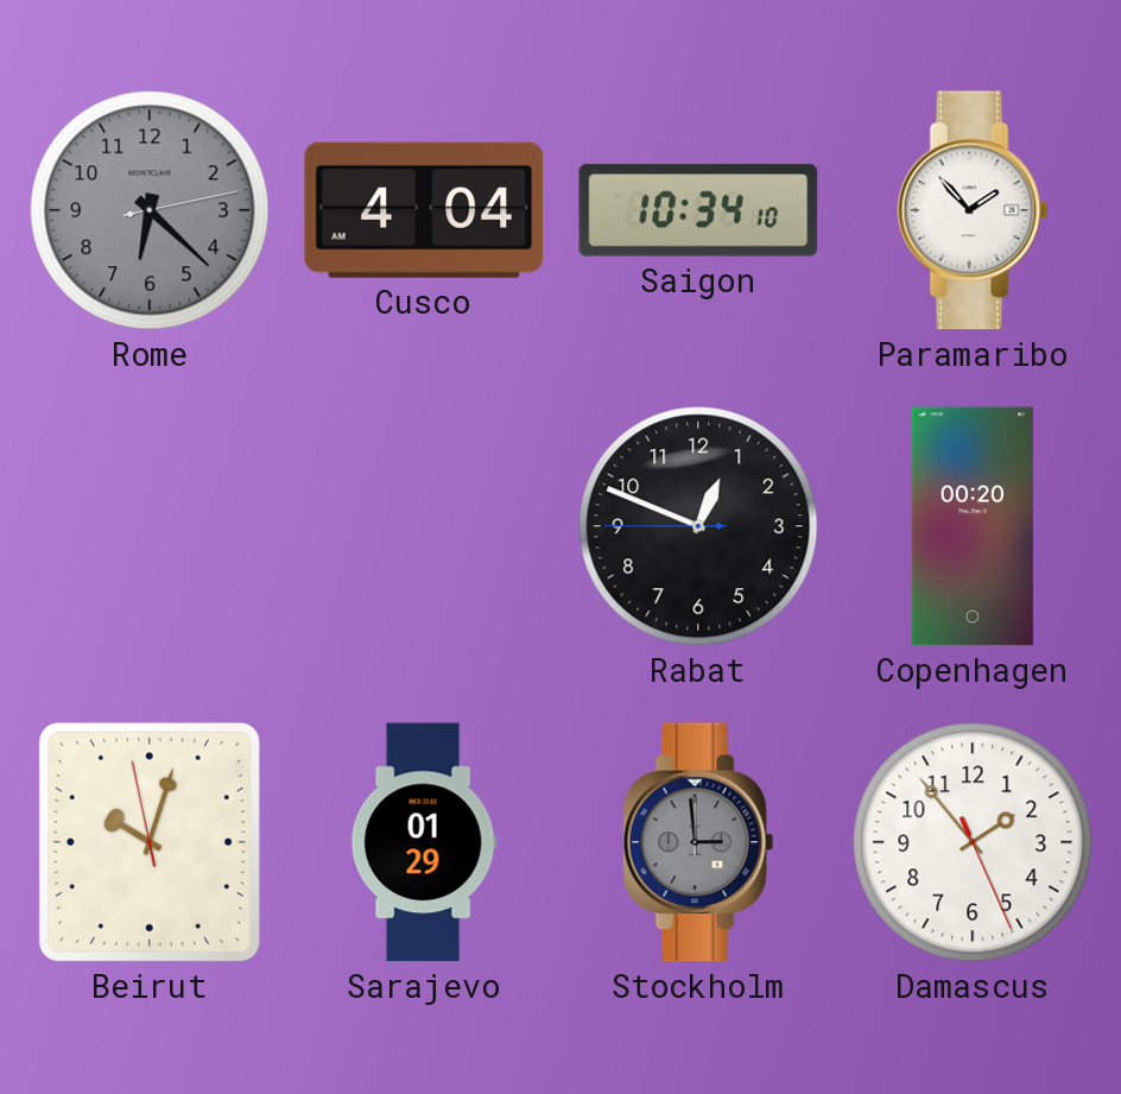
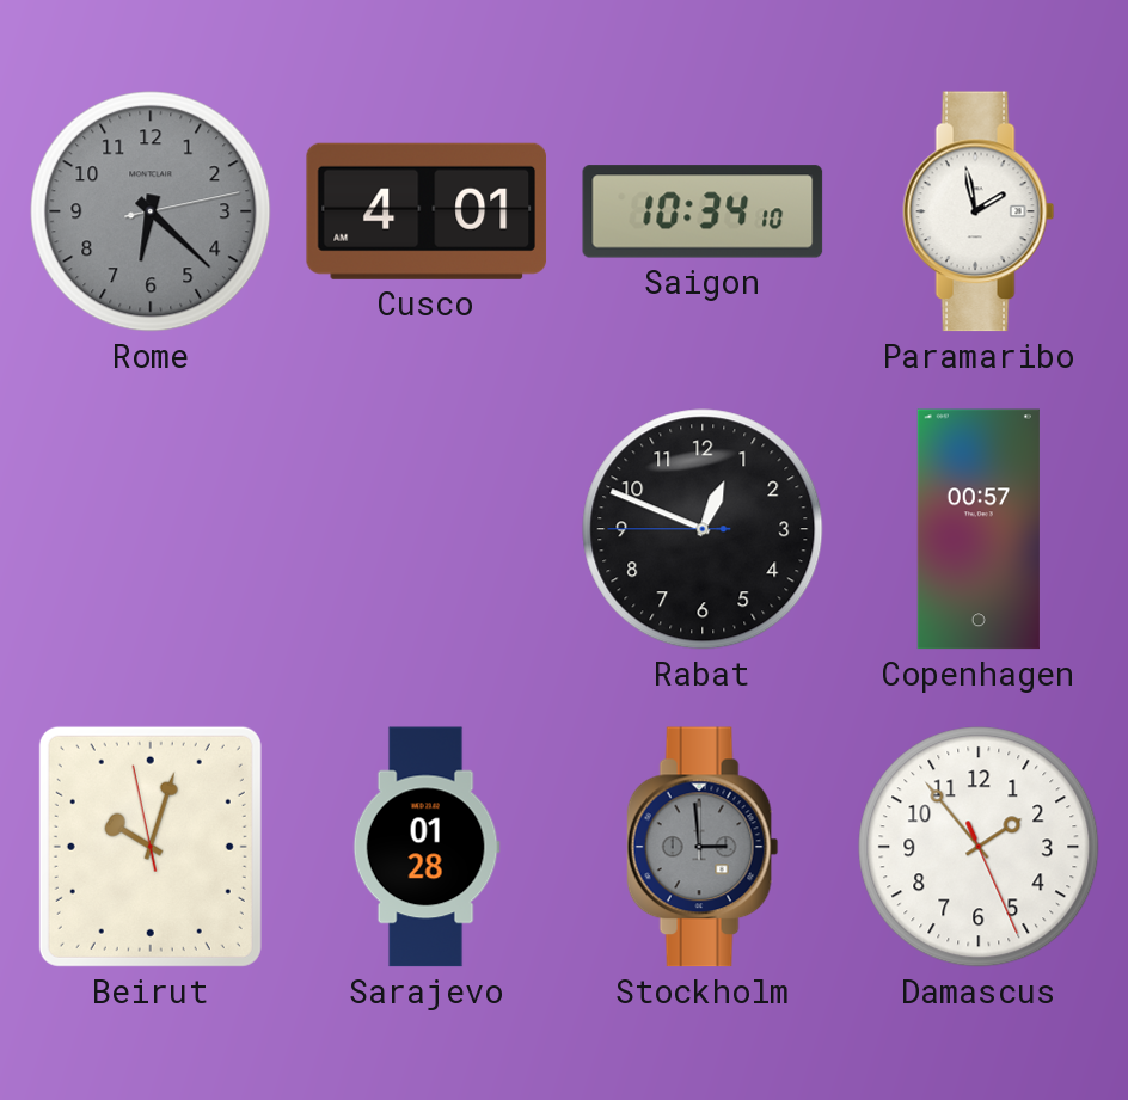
Cusco: 4:04 -> 4:01
Paramaribo: 1:53 -> 1:58
Copenhagen: 00:20 -> 00:57
Sarajevo: 01:29 -> 01:28
